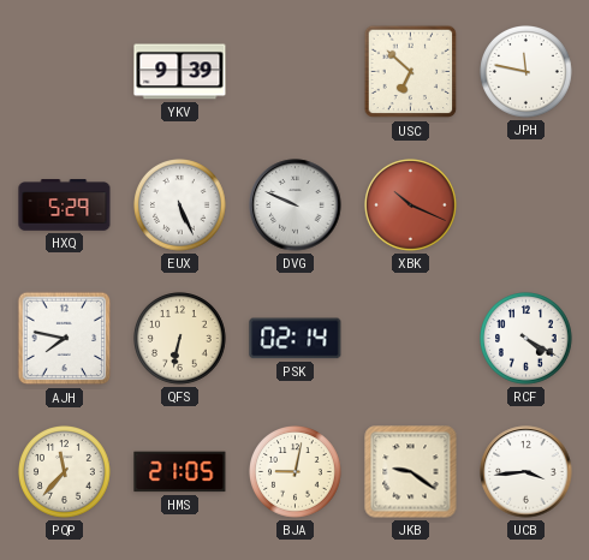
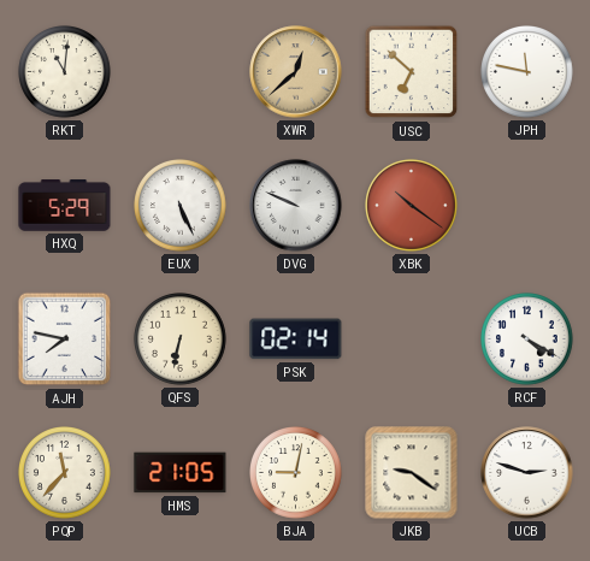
RKT: none -> 11:01
YKV: 9:39 -> none
XWR: none -> 12:38
XBK: 10:19 -> 10:21
UCB: 3:44 -> 2:48
